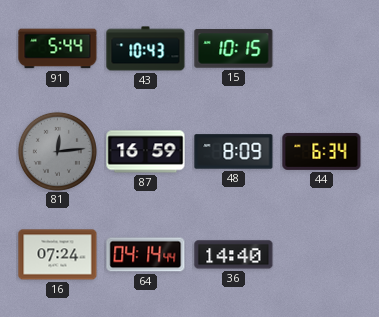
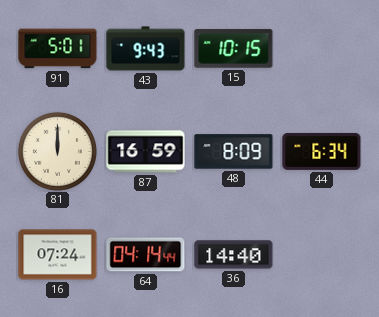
91: 5:44 -> 5:01
43: 10:43 -> 9:43
81: 12:14 -> 12:00
81 dial: grey -> cream
